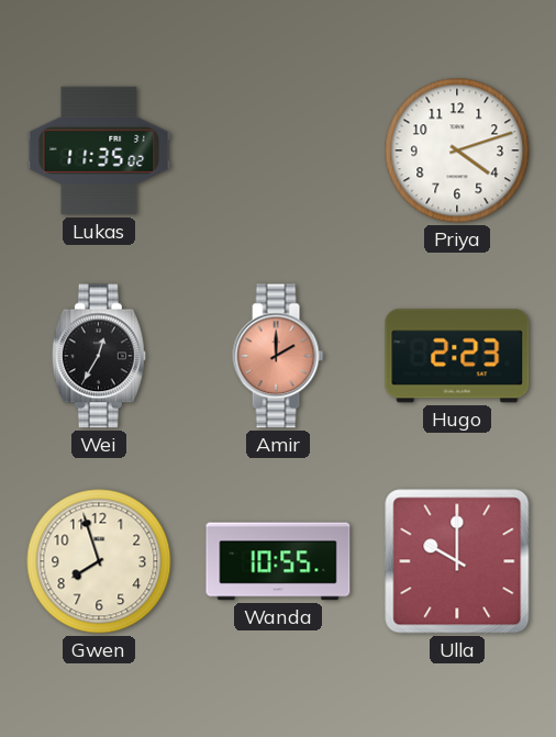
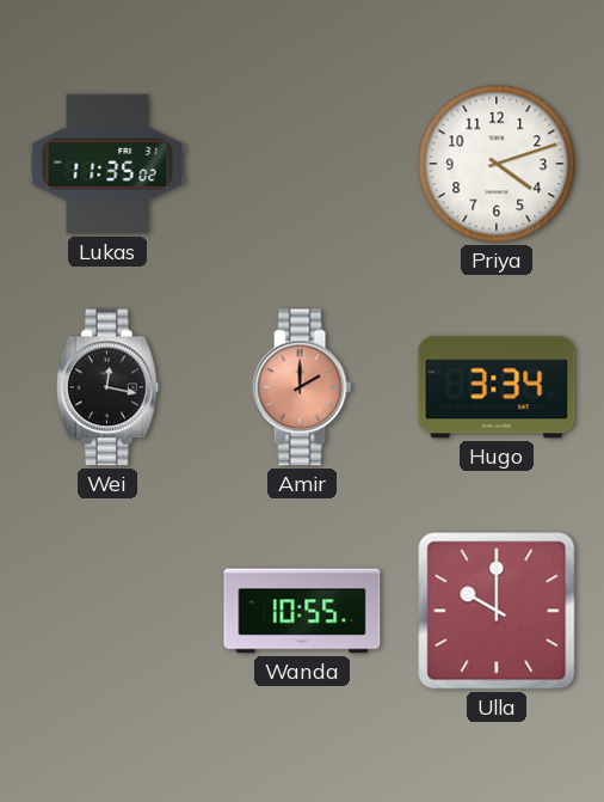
Wei: 12:35 -> 12:17
Hugo: 2:23 -> 3:34
Gwen: 7:57 -> none
